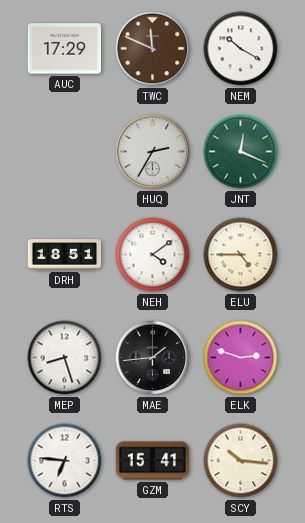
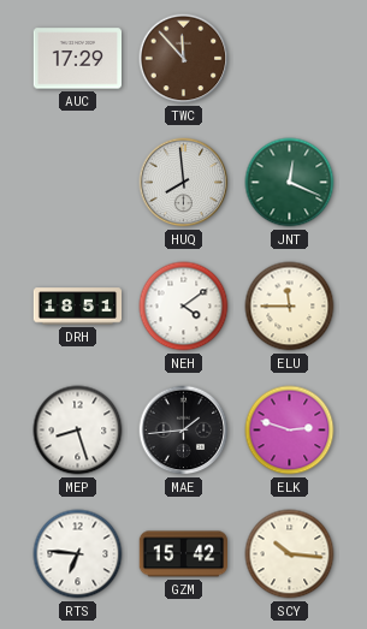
TWC: 11:49 -> 11:53
NEM: 10:20 -> none
HUQ: 2:35 -> 7:59
ELU: 4:45 -> 11:45
GZM: 15:41 -> 15:42
